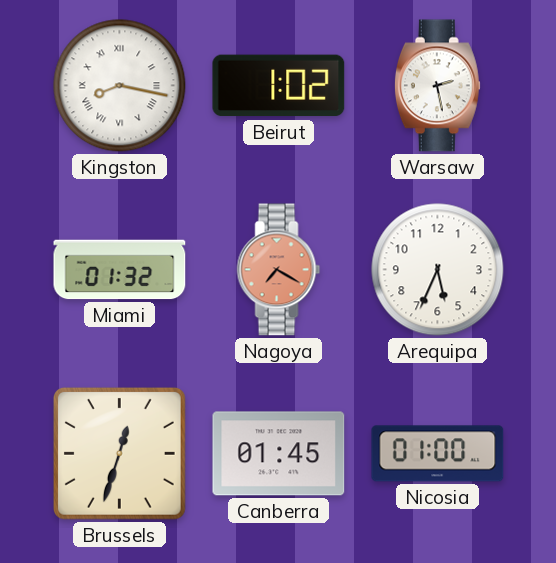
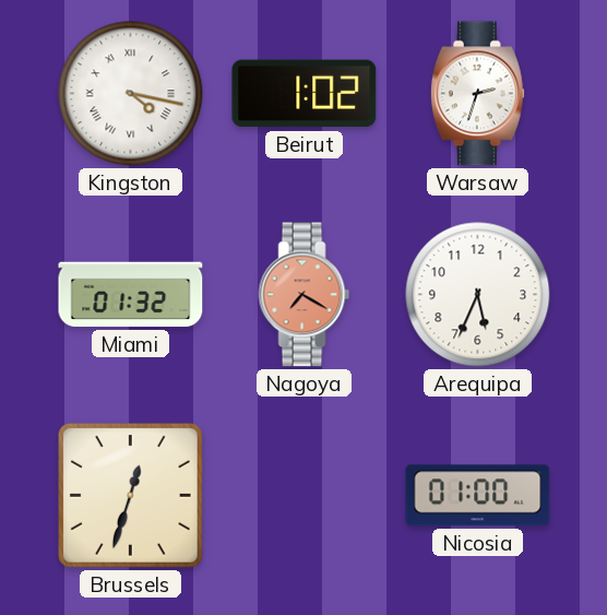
Kingston: 8:17 -> 4:17
Warsaw: 2:28 -> 2:33
Canberra: 01:45 -> none
